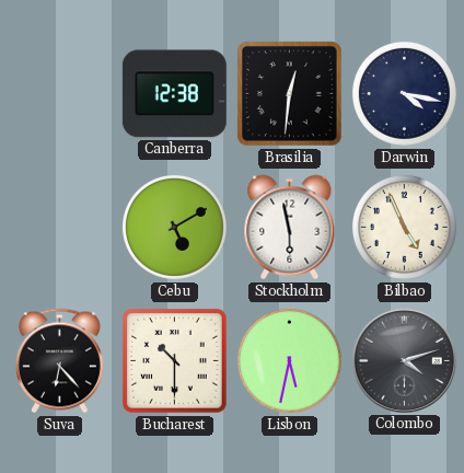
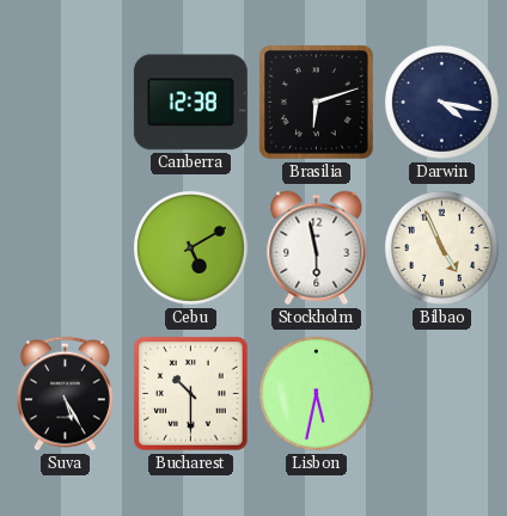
Brasilia: 12:31 -> 6:12
Suva: 6:23 -> 5:25
Colombo: 4:12 -> none
